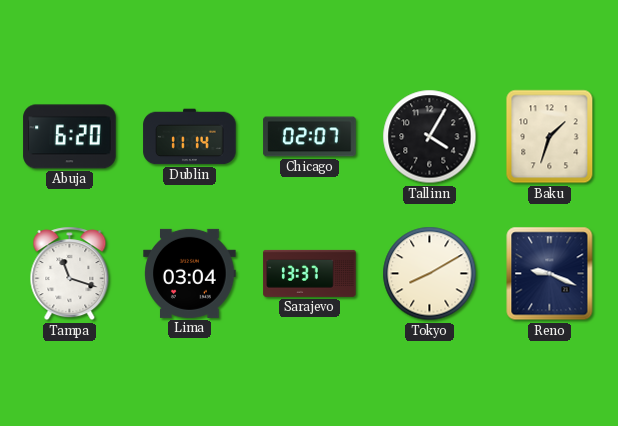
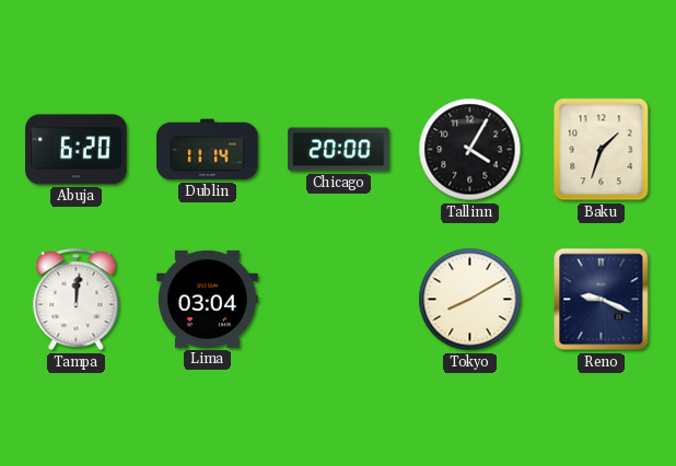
Chicago: 02:07 -> 20:00
Tampa: 11:18 -> 12:01
Sarajevo: 13:37 -> none
